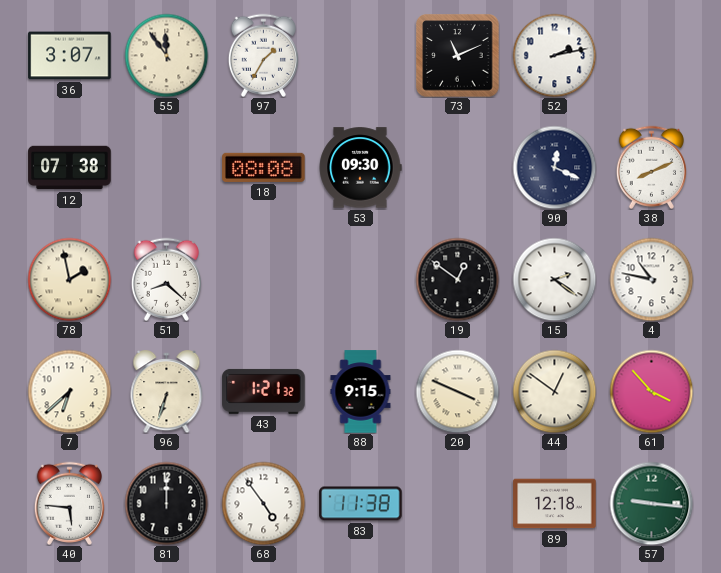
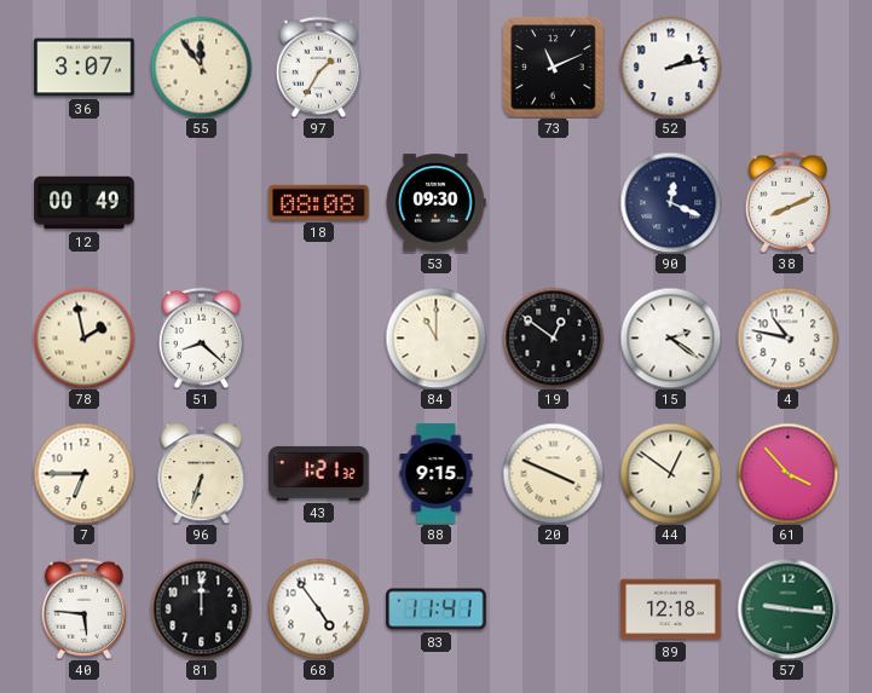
12: 07:38 -> 00:49
84: none -> 11:00
7: 6:38 -> 6:45
83: 11:38 -> 11:41
